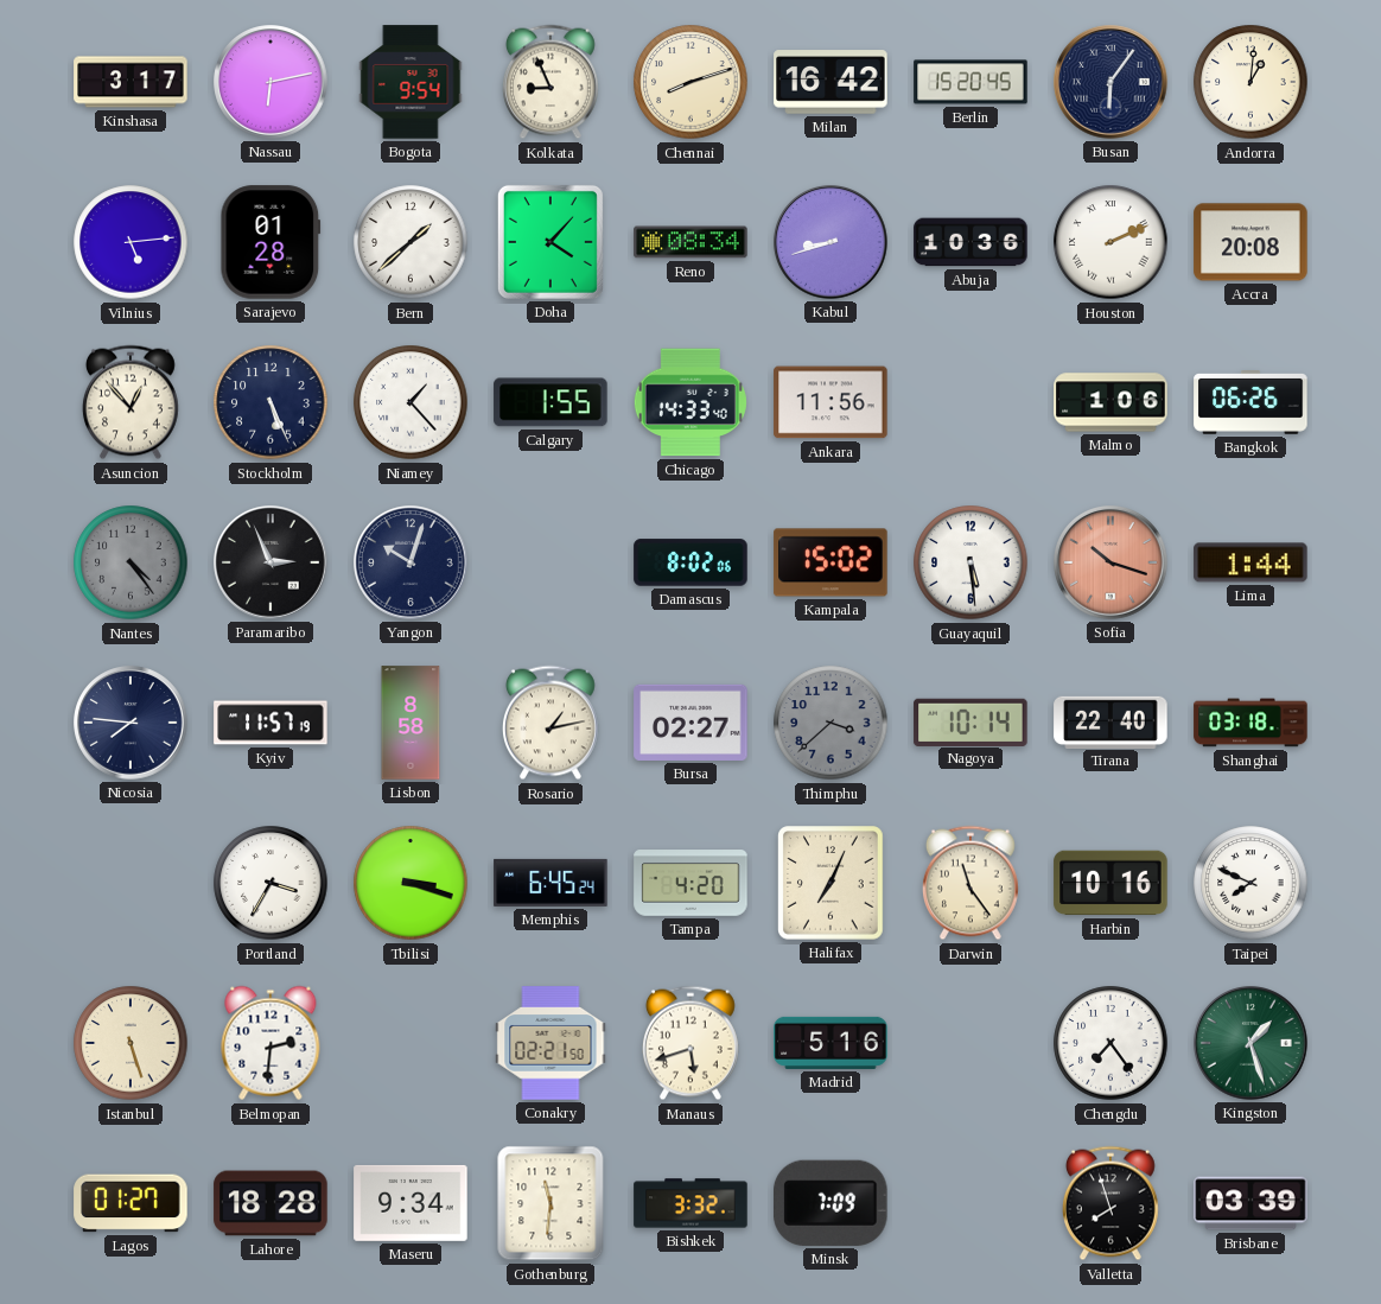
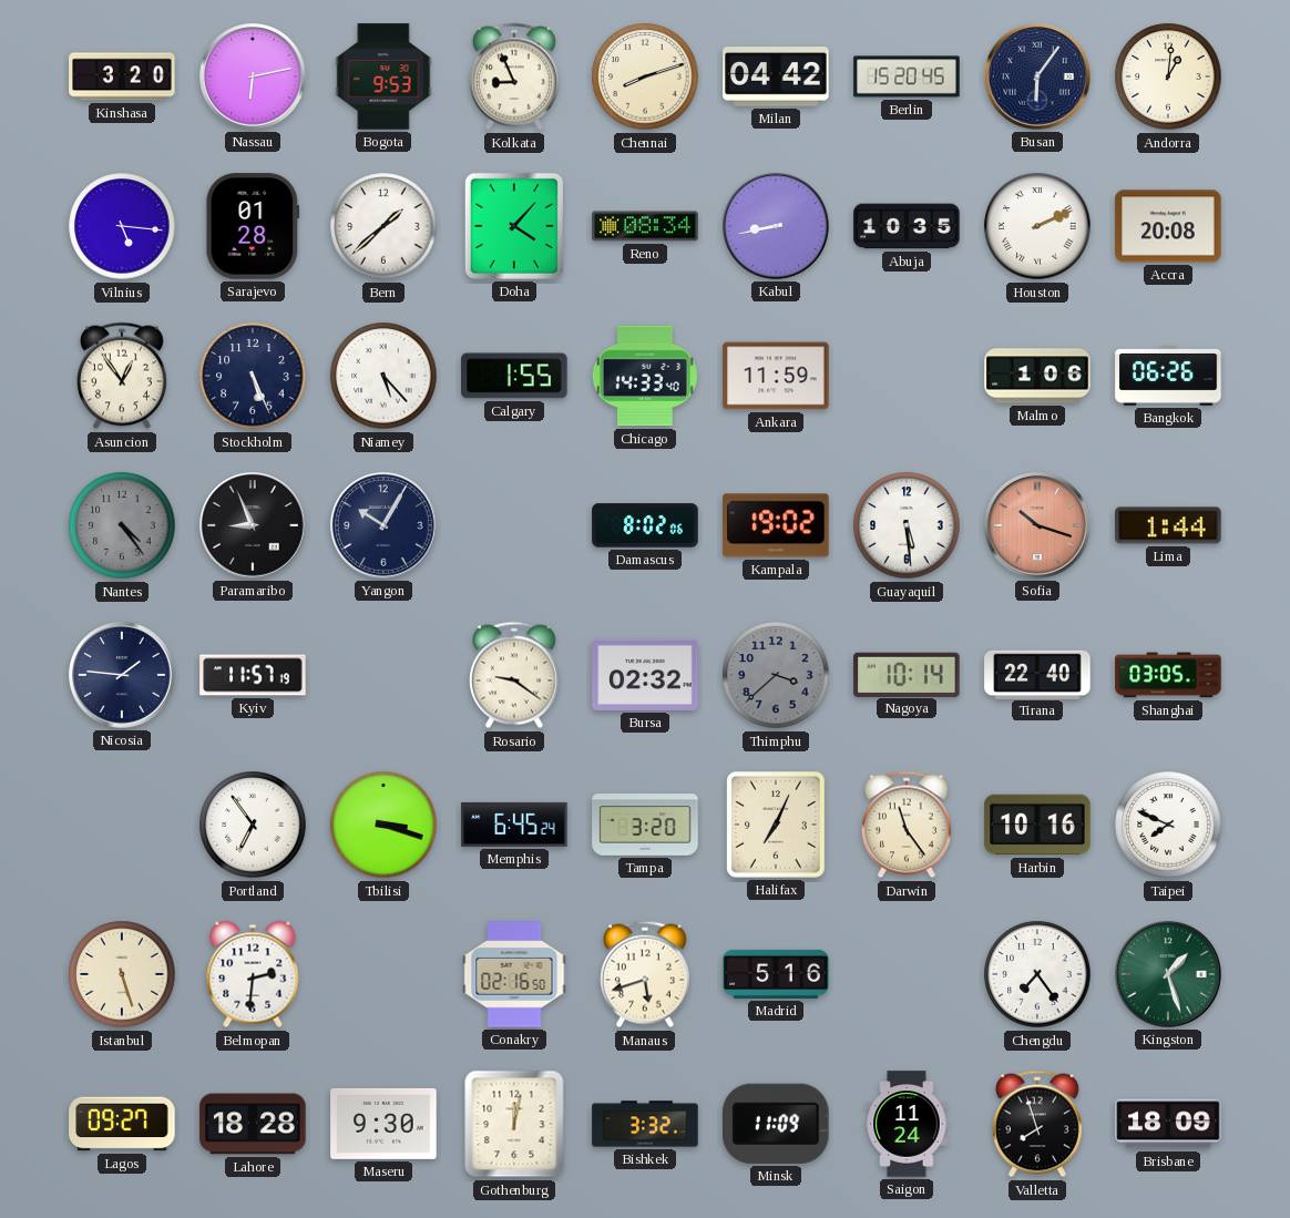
Kinshasa: 3:17 -> 3:20
Bogota: 9:54 -> 9:53
Milan: 16:42 -> 04:42
Vilnius: 5:14 -> 5:16
Kabul: 8:42 -> 8:43
Abuja: 10:36 -> 10:35
Asuncion: 12:53 -> 12:54
Niamey: 1:23 -> 5:23
Ankara: 11:56 -> 11:59
Paramaribo: 2:56 -> 8:56
Yangon: 10:03 -> 10:05
Kampala: 15:02 -> 19:02
Nicosia: 7:46 -> 1:46
Lisbon: 8:58 -> none
Rosario: 1:13 -> 9:21
Bursa: 02:27 -> 02:32
Shanghai: 03:18 -> 03:05
Portland: 3:35 -> 6:54
Tampa: 4:20 -> 3:20
Conakry: 02:21 -> 02:16
Lagos: 01:27 -> 09:27
Maseru: 9:34 -> 9:30
Gothenburg: 11:31 -> 12:02
Minsk: 7:09 -> 11:09
Saigon: none -> 11:24
Brisbane: 03:39 -> 18:09
